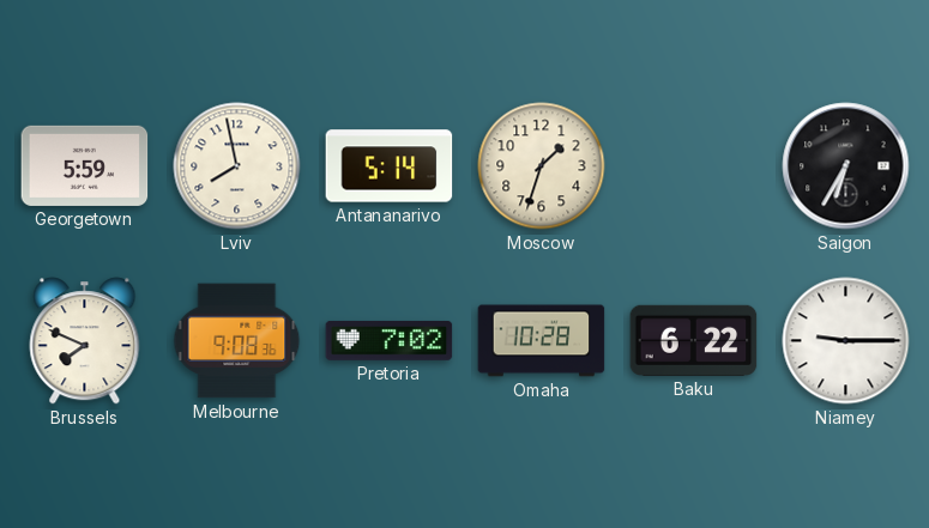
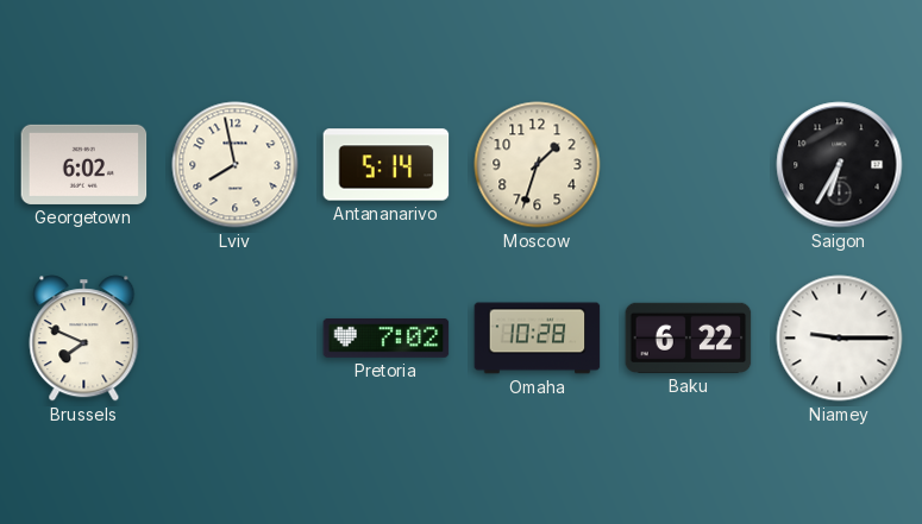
Georgetown: 5:59 -> 6:02
Melbourne: 9:08 -> none
